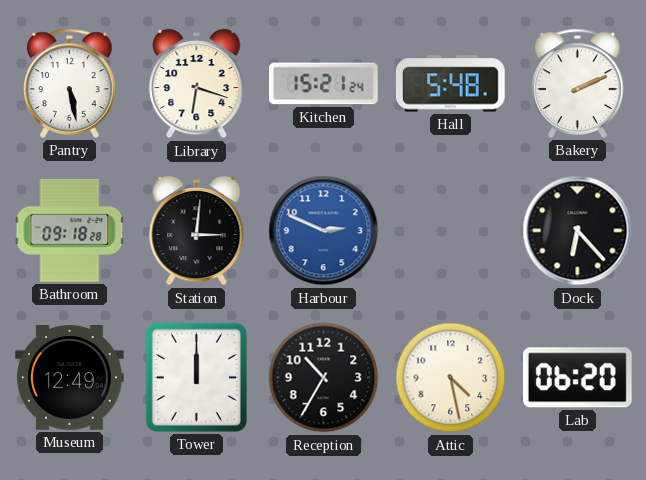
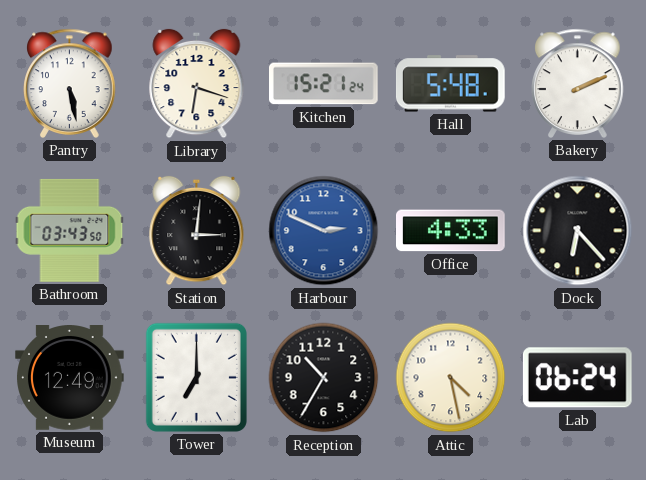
Bathroom: 09:18 -> 03:43
Office: none -> 4:33
Tower: 12:00 -> 7:00
Lab: 06:20 -> 06:24
